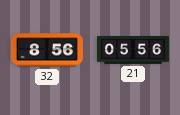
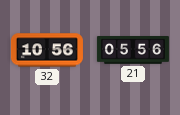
32: 8:56 -> 10:56
